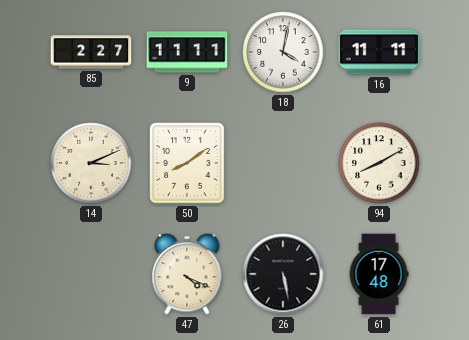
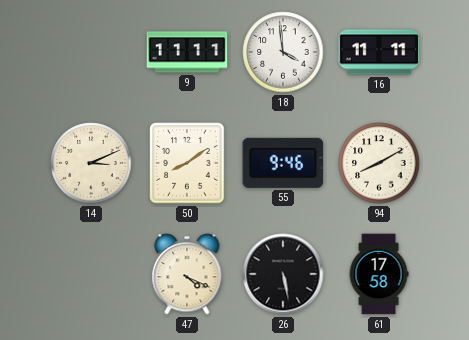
85: 2:27 -> none
18: 4:02 -> 3:59
55: none -> 9:46
61: 17:48 -> 17:58
